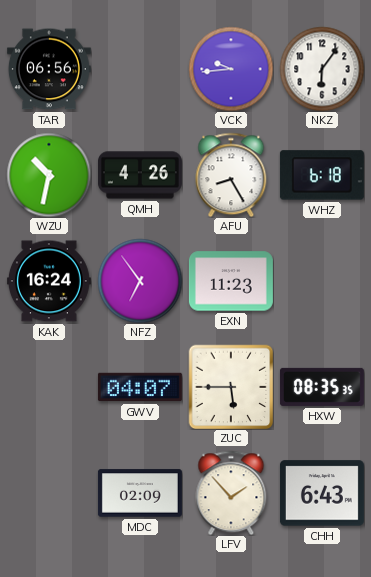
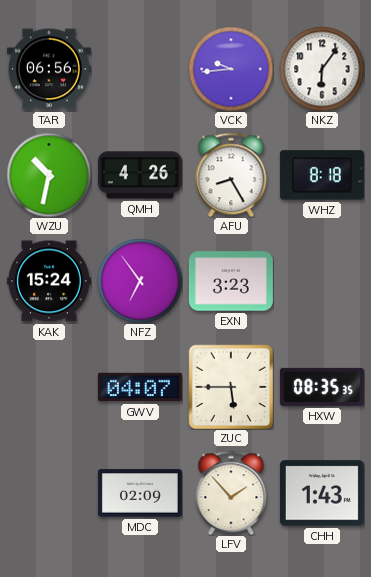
WHZ: 6:18 -> 8:18
KAK: 16:24 -> 15:24
EXN: 11:23 -> 3:23
CHH: 6:43 -> 1:43
